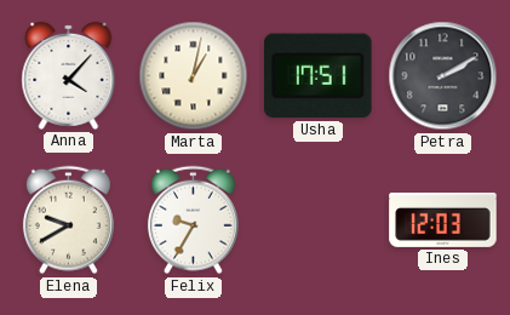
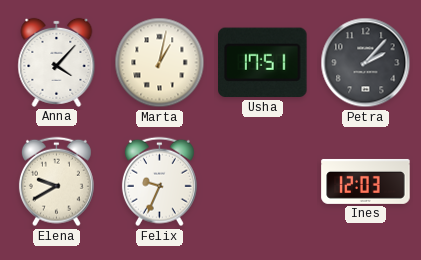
Petra: 2:10 -> 2:07
Felix: 9:35 -> 9:34
